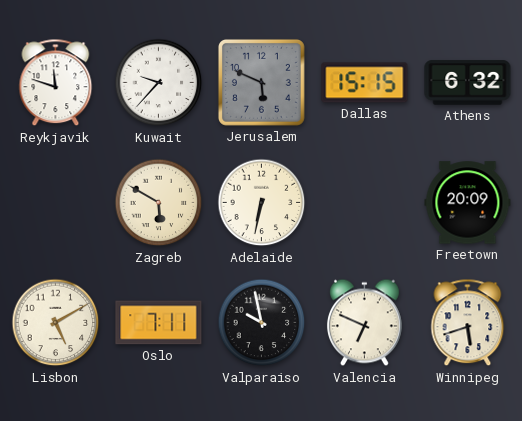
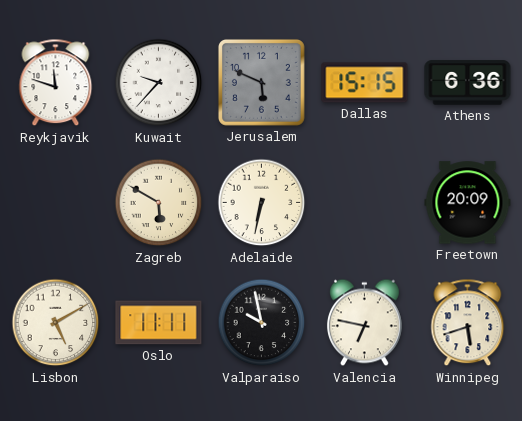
Athens: 6:32 -> 6:36
Oslo: 7:11 -> 11:11
Valencia: 6:49 -> 6:47
